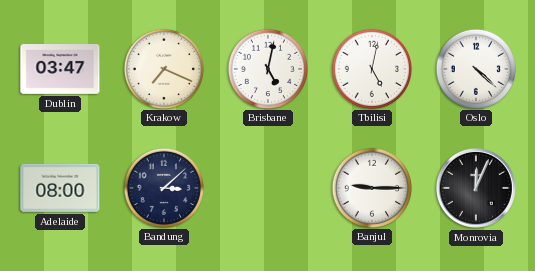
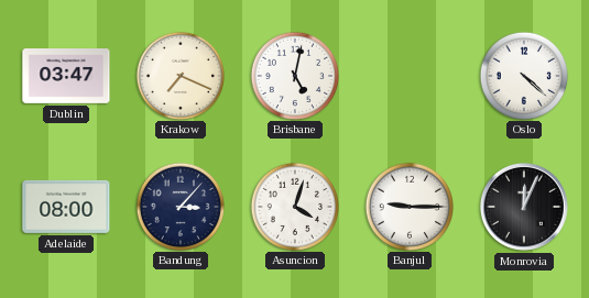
Tbilisi: 5:02 -> none
Bandung: 3:08 -> 3:07
Asuncion: none -> 4:03
